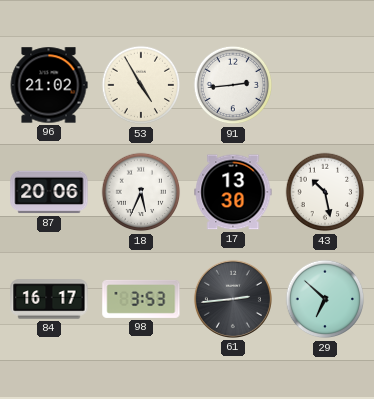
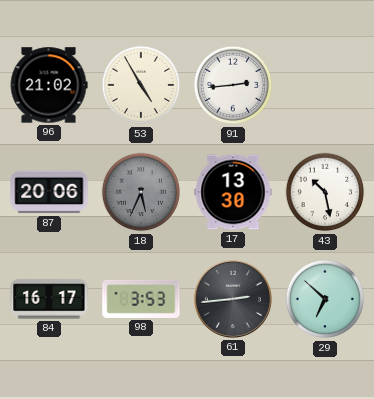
18 dial: white -> grey
